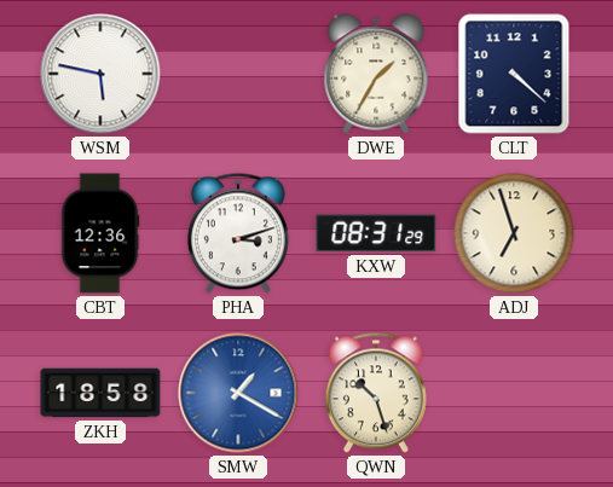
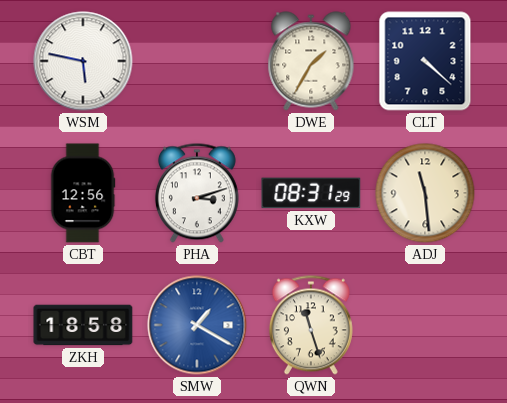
CBT: 12:36 -> 12:56
ADJ: 6:57 -> 11:29
QWN: 10:27 -> 11:27
